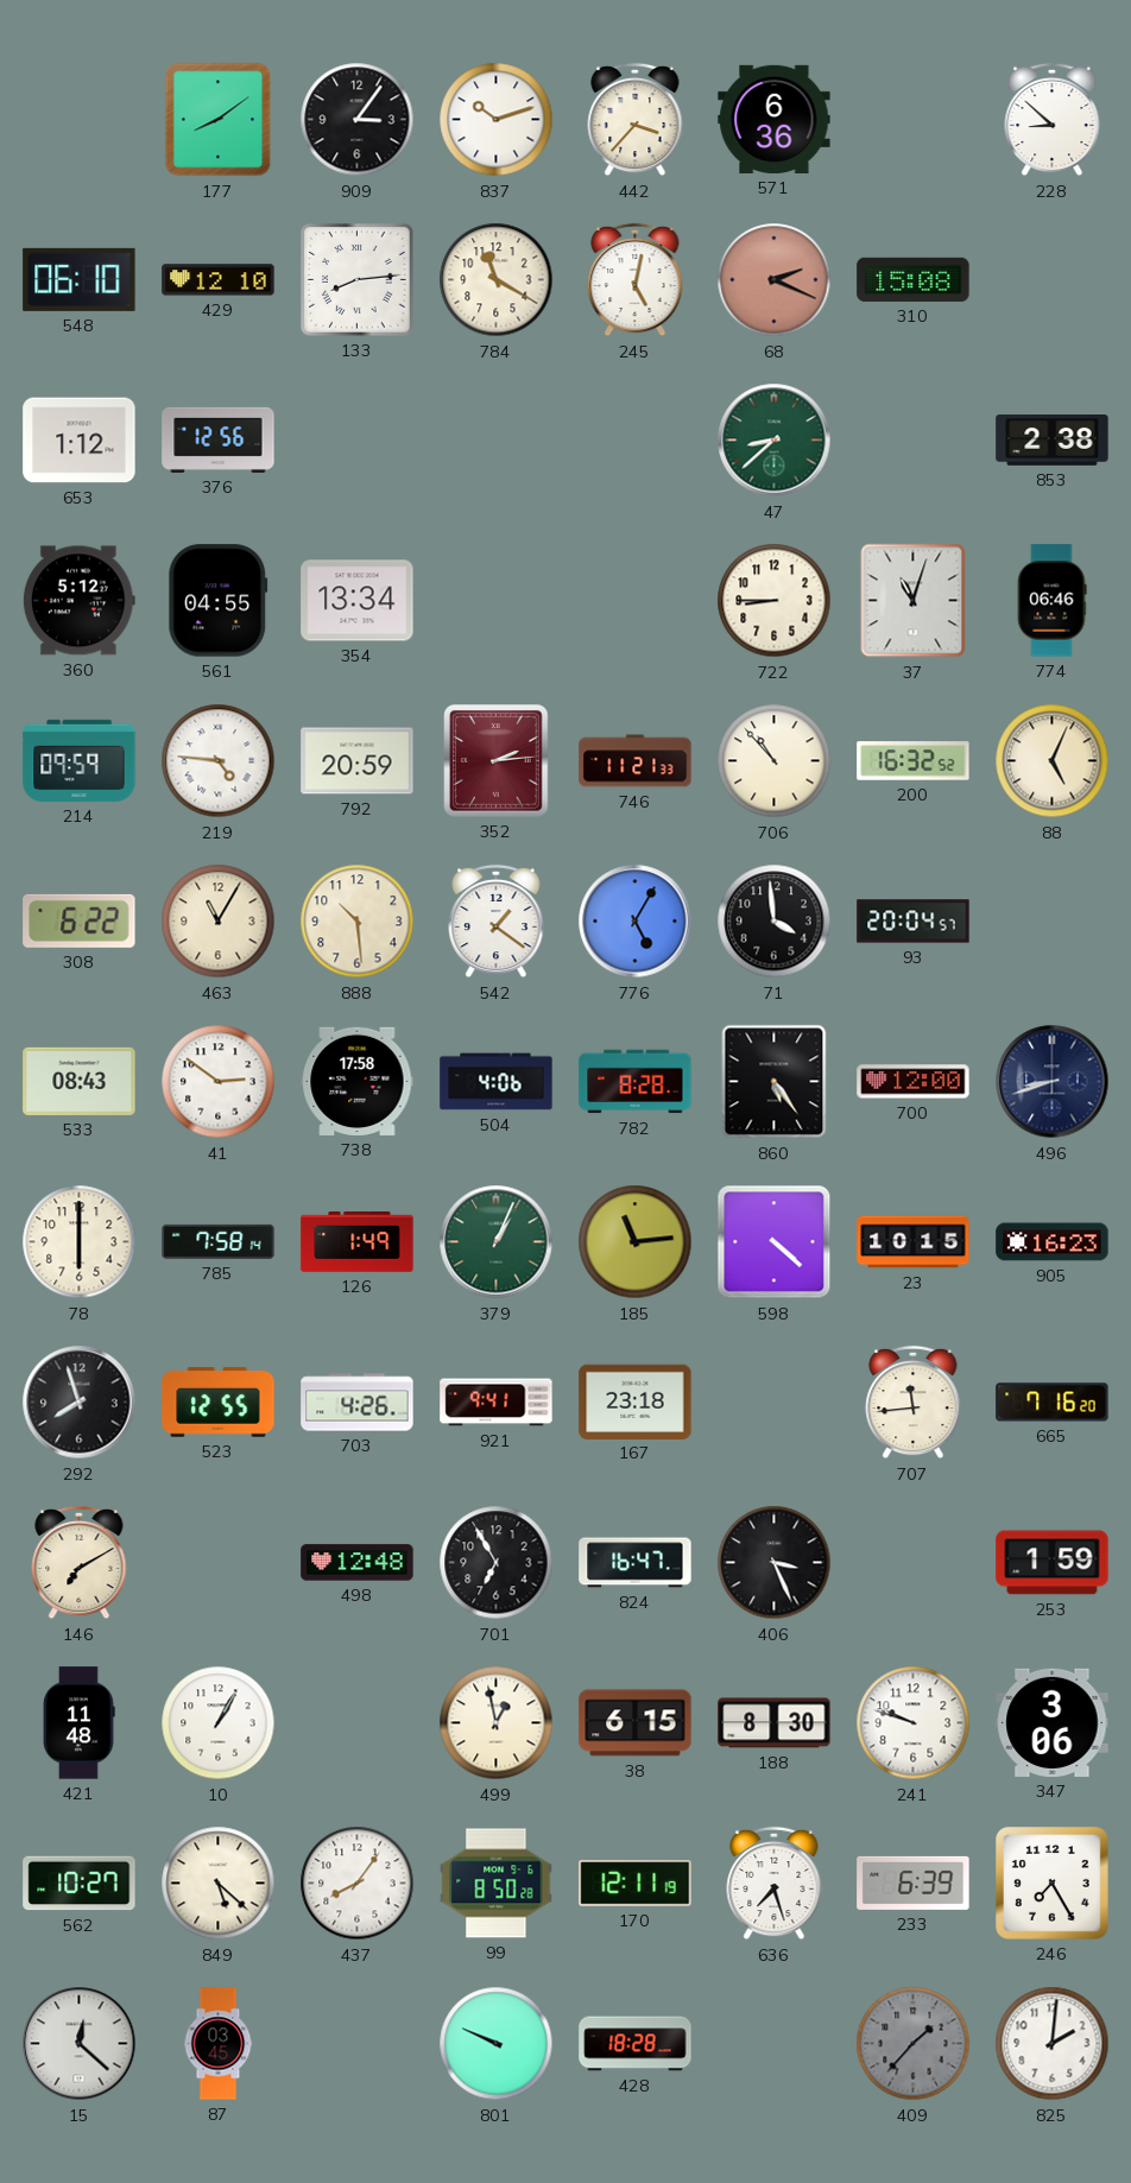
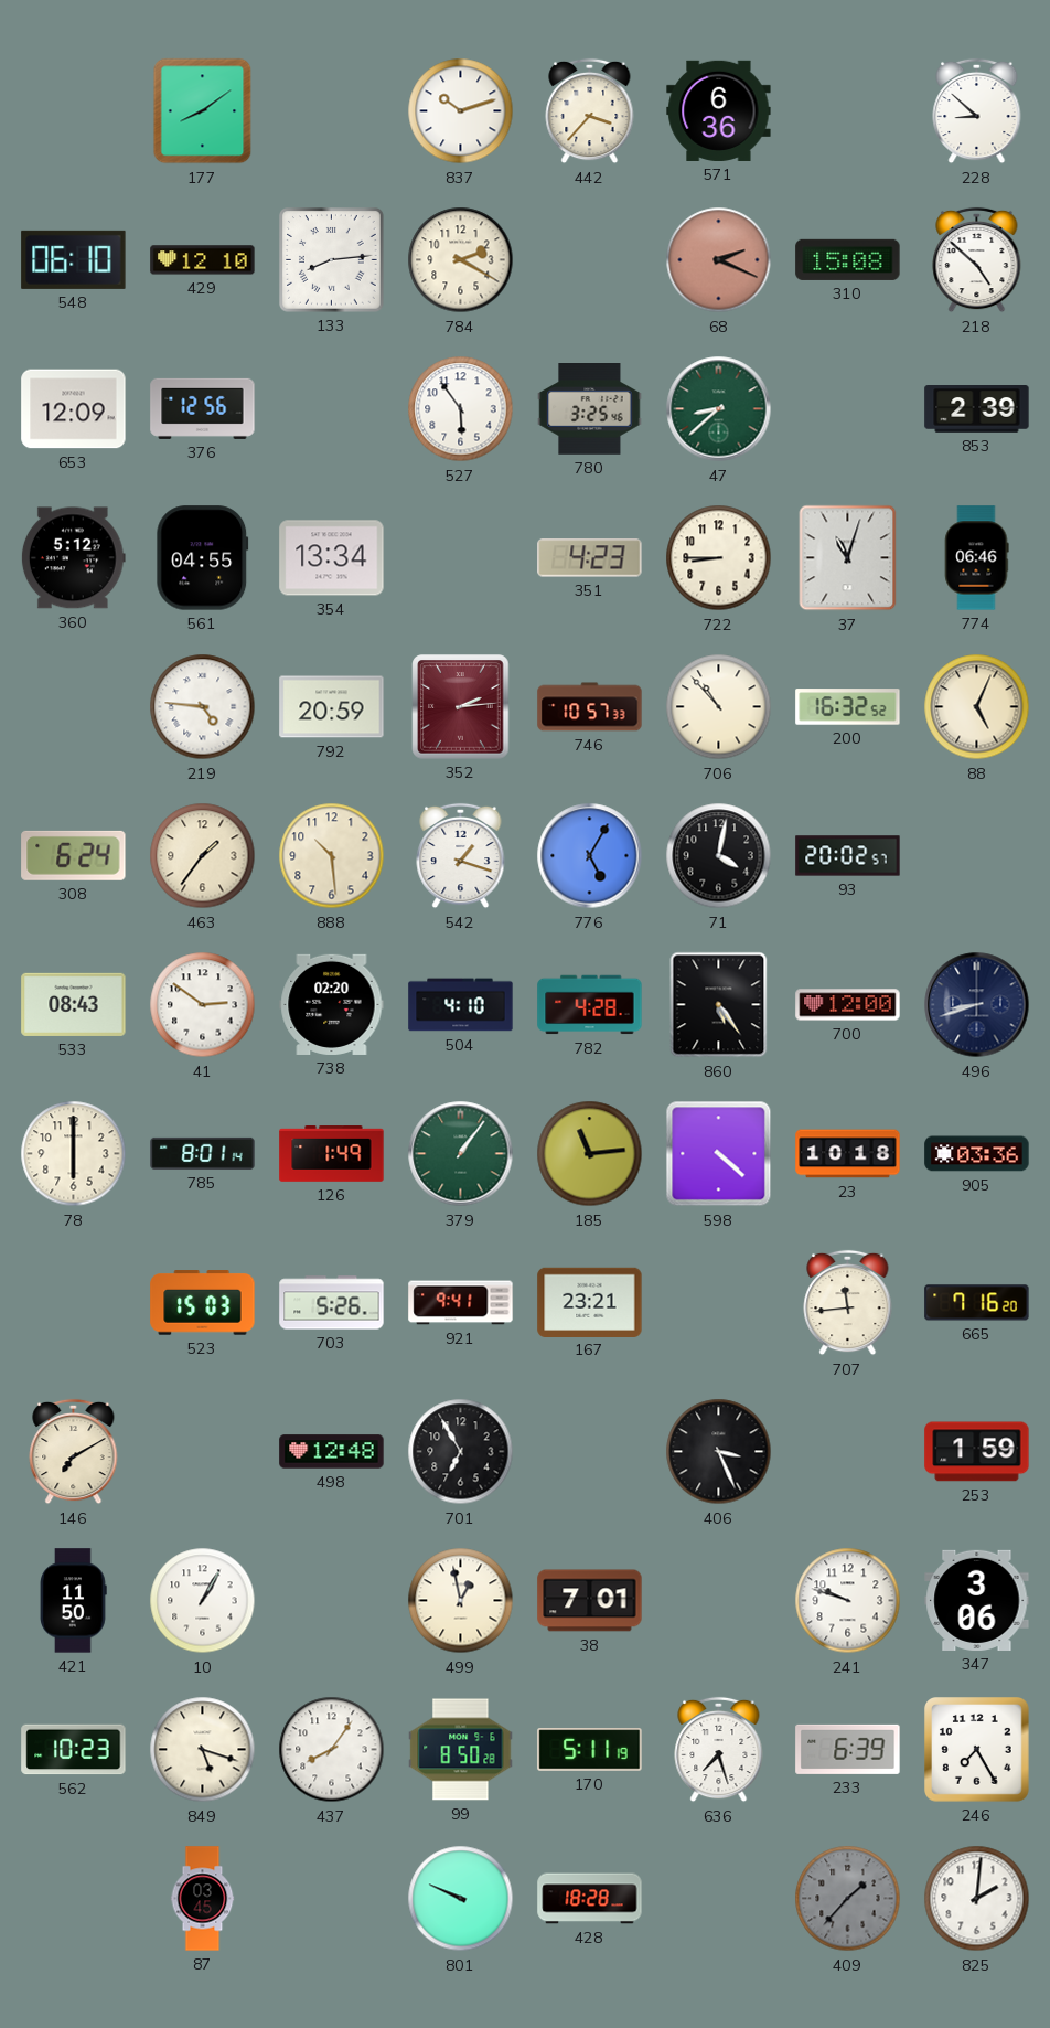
909: 3:06 -> none
784: 11:20 -> 2:20
245: 5:02 -> none
218: none -> 4:52
653: 1:12 -> 12:09
527: none -> 5:54
780: none -> 3:25
853: 2:38 -> 2:39
351: none -> 4:23
214: 09:59 -> none
746: 11:21 -> 10:57
308: 6:22 -> 6:24
463: 11:05 -> 1:36
542: 1:21 -> 1:18
71: 3:59 -> 4:02
93: 20:04 -> 20:02
738: 17:58 -> 02:20
504: 4:06 -> 4:10
782: 8:28 -> 4:28
785: 7:58 -> 8:01
379: 1:04 -> 1:06
23: 10:15 -> 10:18
905: 16:23 -> 03:36
292: 7:57 -> none
523: 12:55 -> 15:03
703: 4:26 -> 5:26
167: 23:18 -> 23:21
824: 16:47 -> none
421: 11:48 -> 11:50
38: 6:15 -> 7:01
188: 8:30 -> none
562: 10:27 -> 10:23
849: 5:22 -> 5:18
170: 12:11 -> 5:11
15: 12:22 -> none
